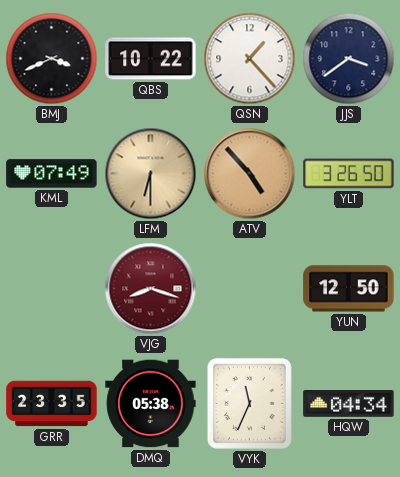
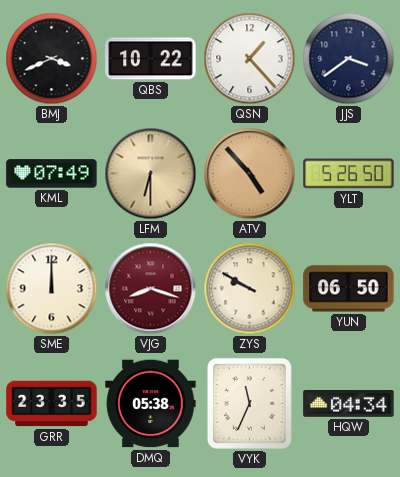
YLT: 3:26 -> 5:26
SME: none -> 12:00
ZYS: none -> 9:50
YUN: 12:50 -> 06:50
